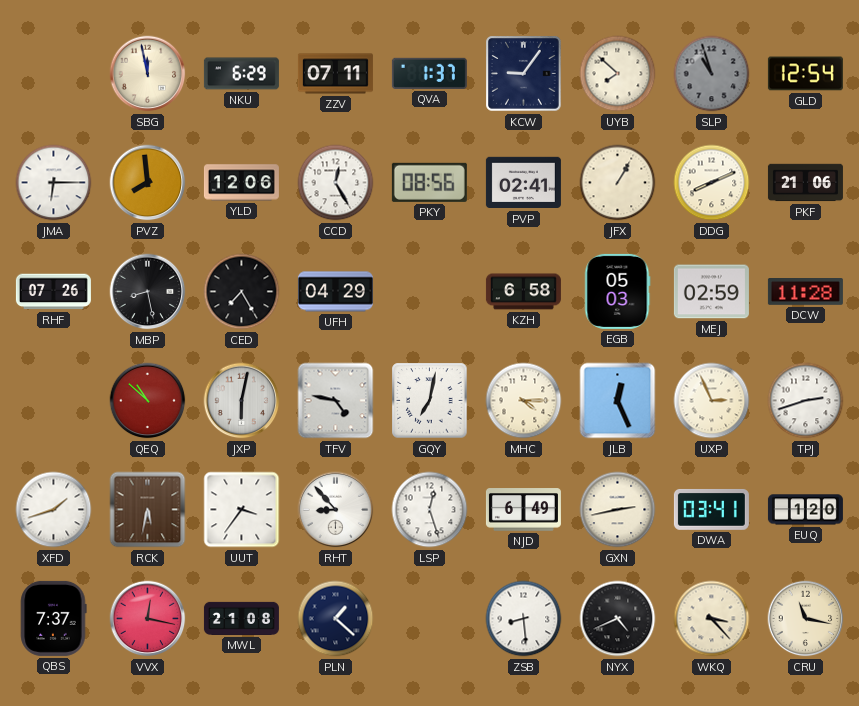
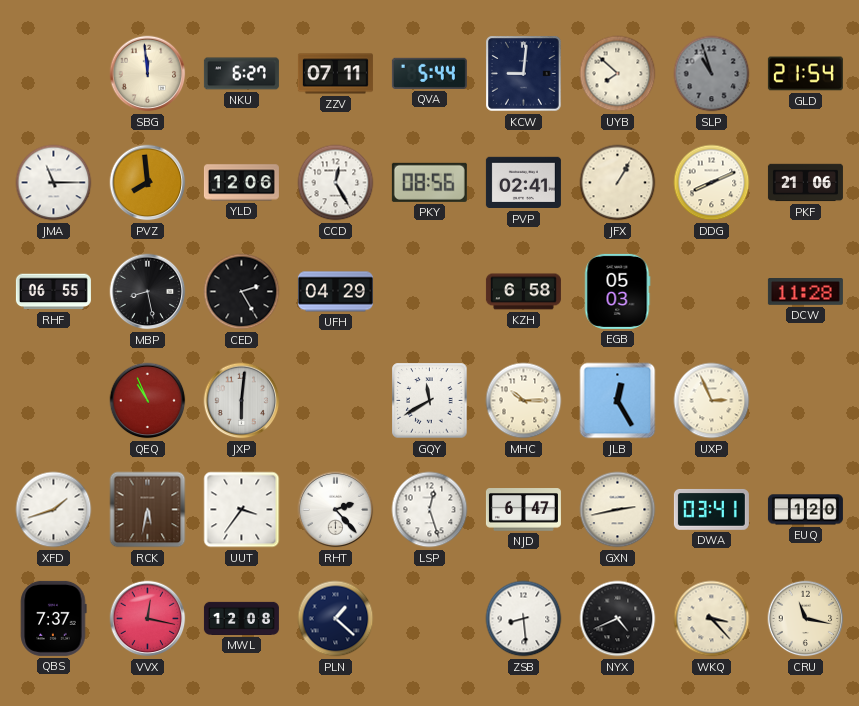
SBG: 11:58 -> 11:59
NKU: 6:29 -> 6:27
QVA: 1:37 -> 5:44
KCW: 9:06 -> 9:01
GLD: 12:54 -> 21:54
JMA: 6:15 -> 11:15
RHF: 07:26 -> 06:55
CED: 7:25 -> 2:25
MEJ: 02:59 -> none
QEQ: 10:52 -> 10:56
JXP: 6:02 -> 6:01
TFV: 4:47 -> none
GQY: 7:02 -> 11:40
MHC: 4:15 -> 10:15
JLB: 12:26 -> 12:25
TPJ: 2:42 -> none
RHT: 8:53 -> 2:23
NJD: 6:49 -> 6:47
MWL: 21:08 -> 12:08
